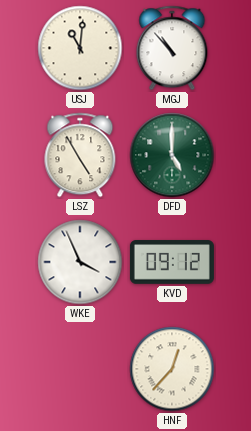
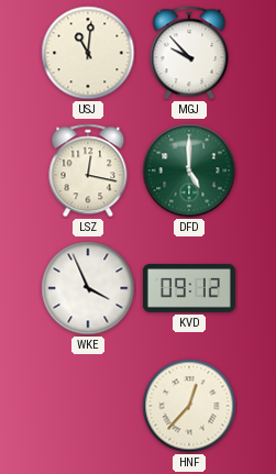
MGJ: 10:53 -> 9:53
LSZ: 4:55 -> 12:17
